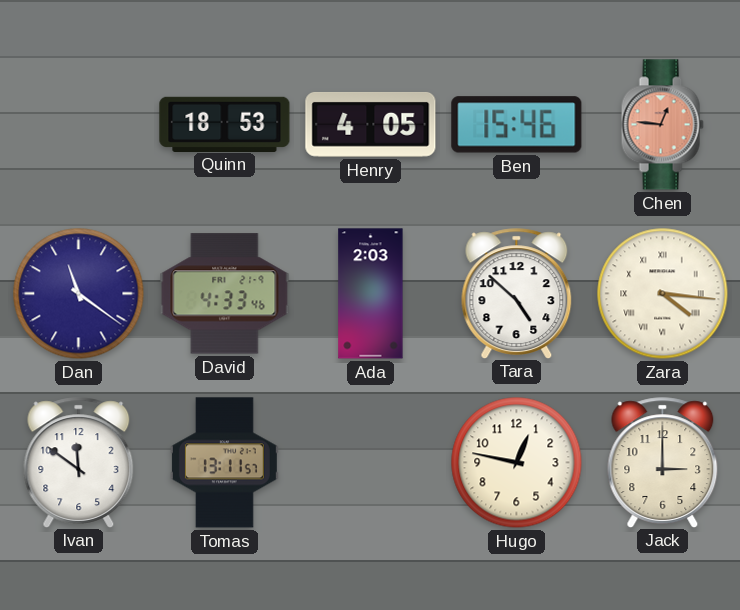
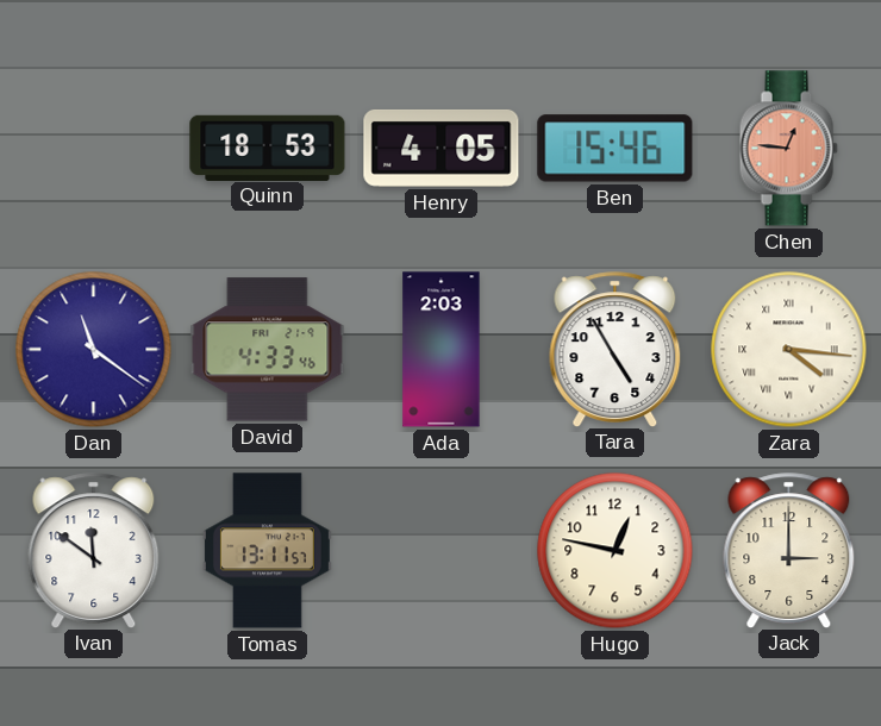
Tara: 4:52 -> 4:55
